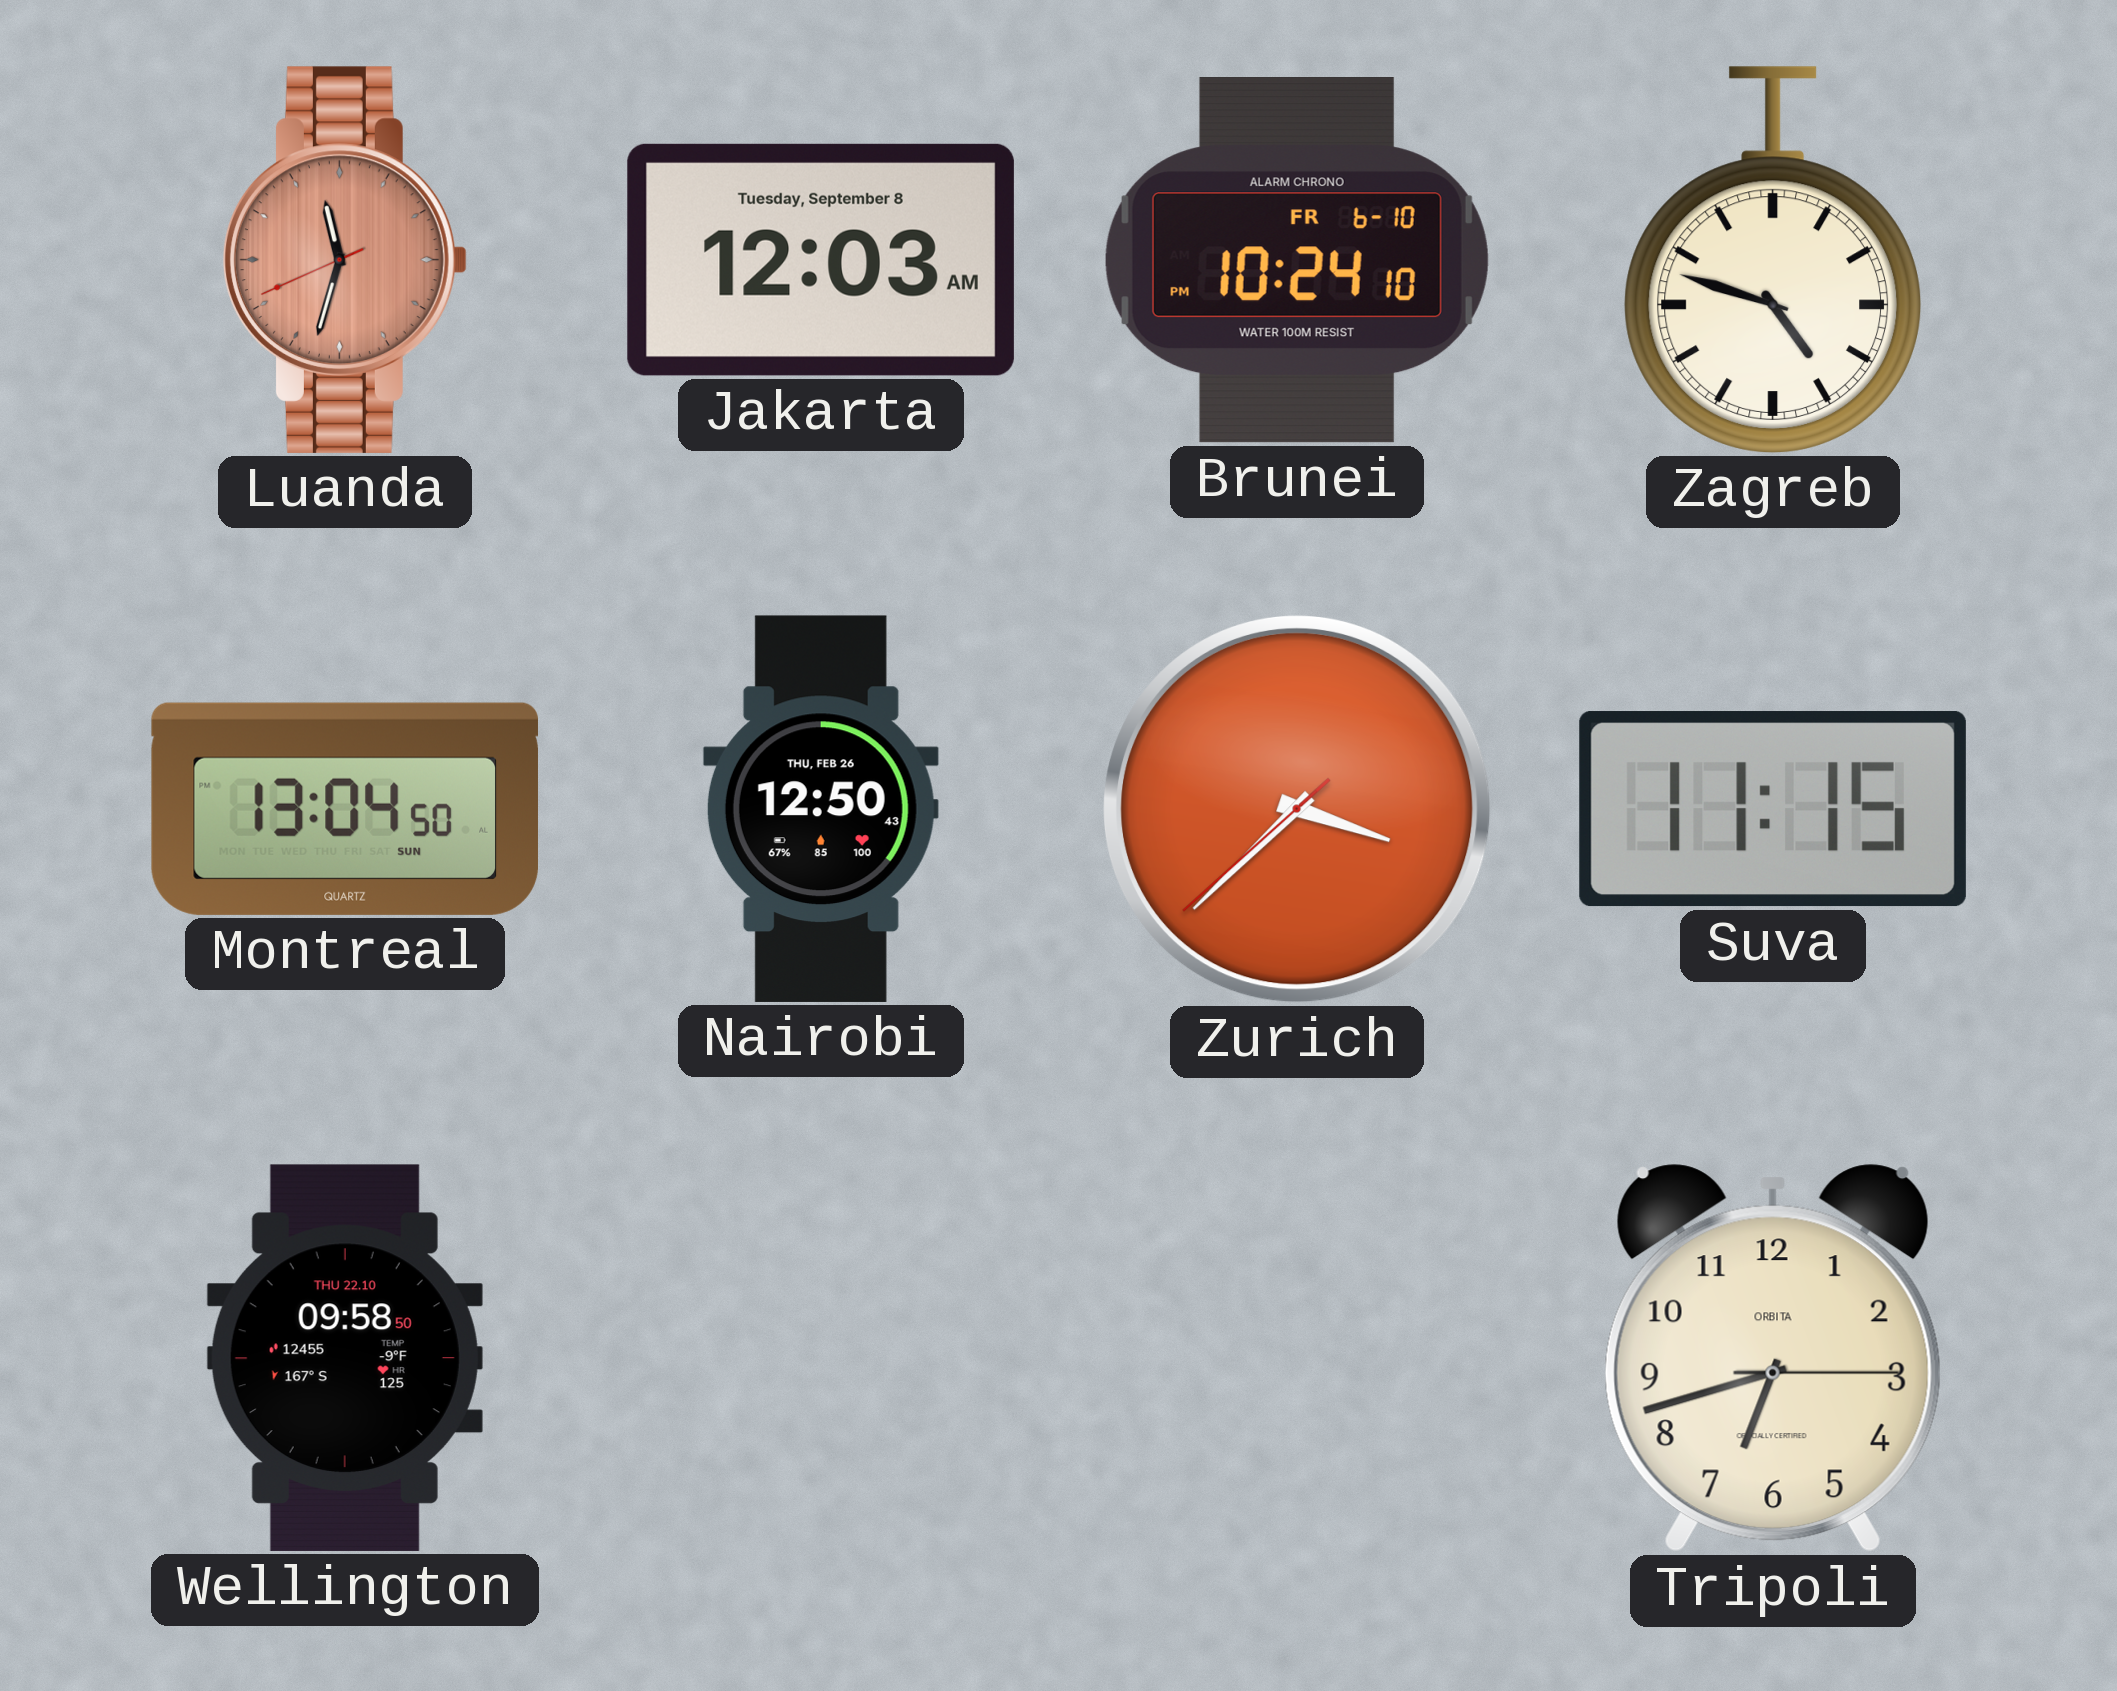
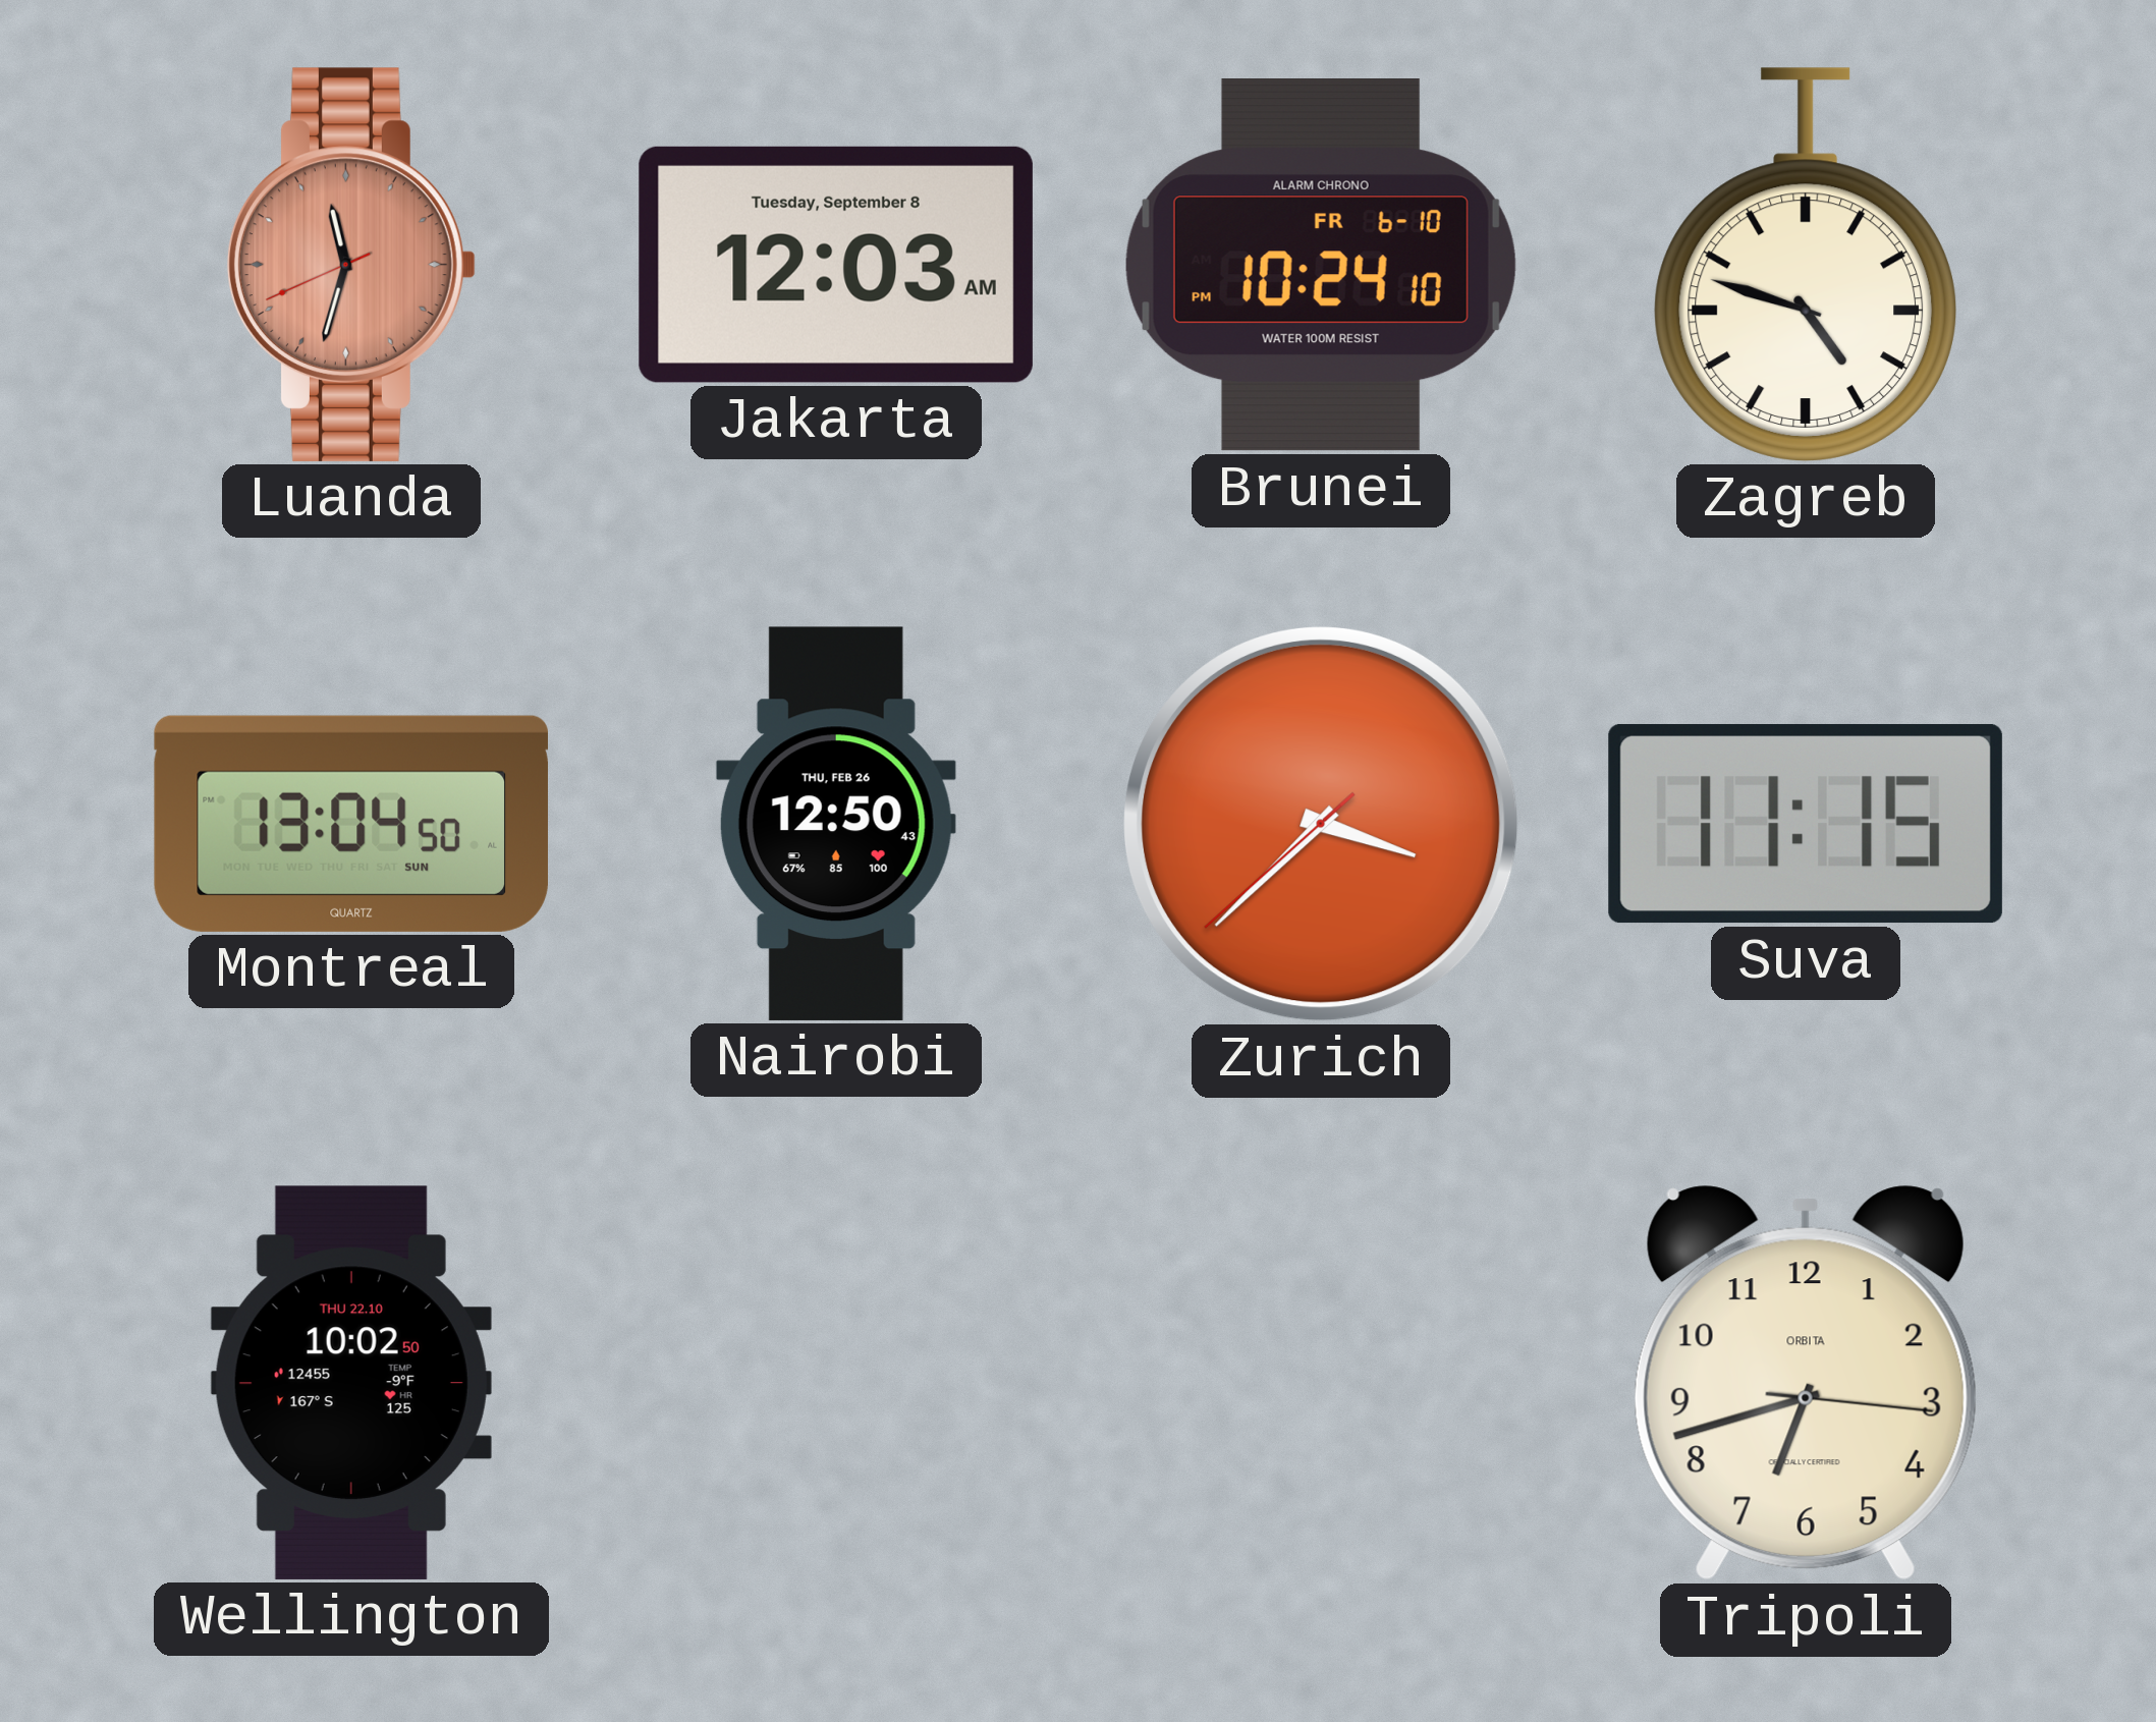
Wellington: 09:58 -> 10:02
Tripoli: 6:42:15 -> 6:42:16
